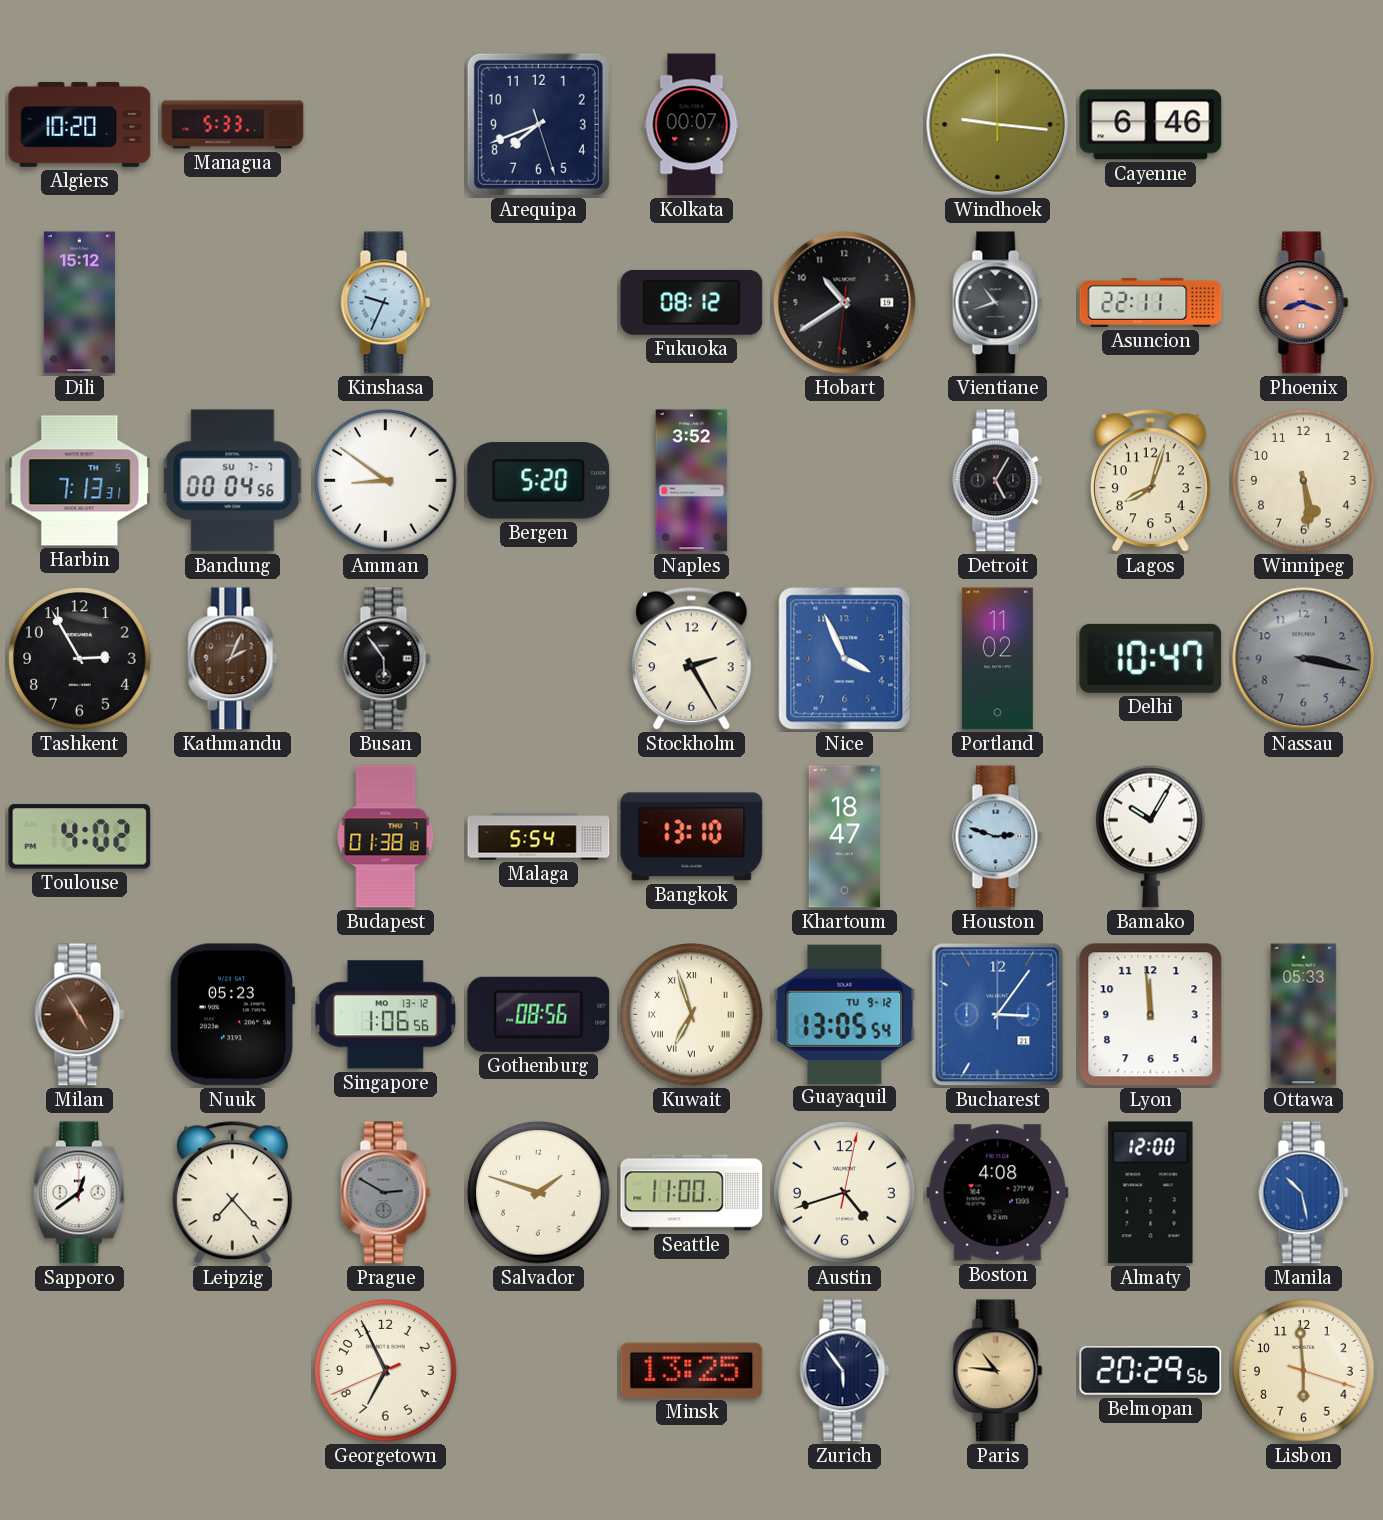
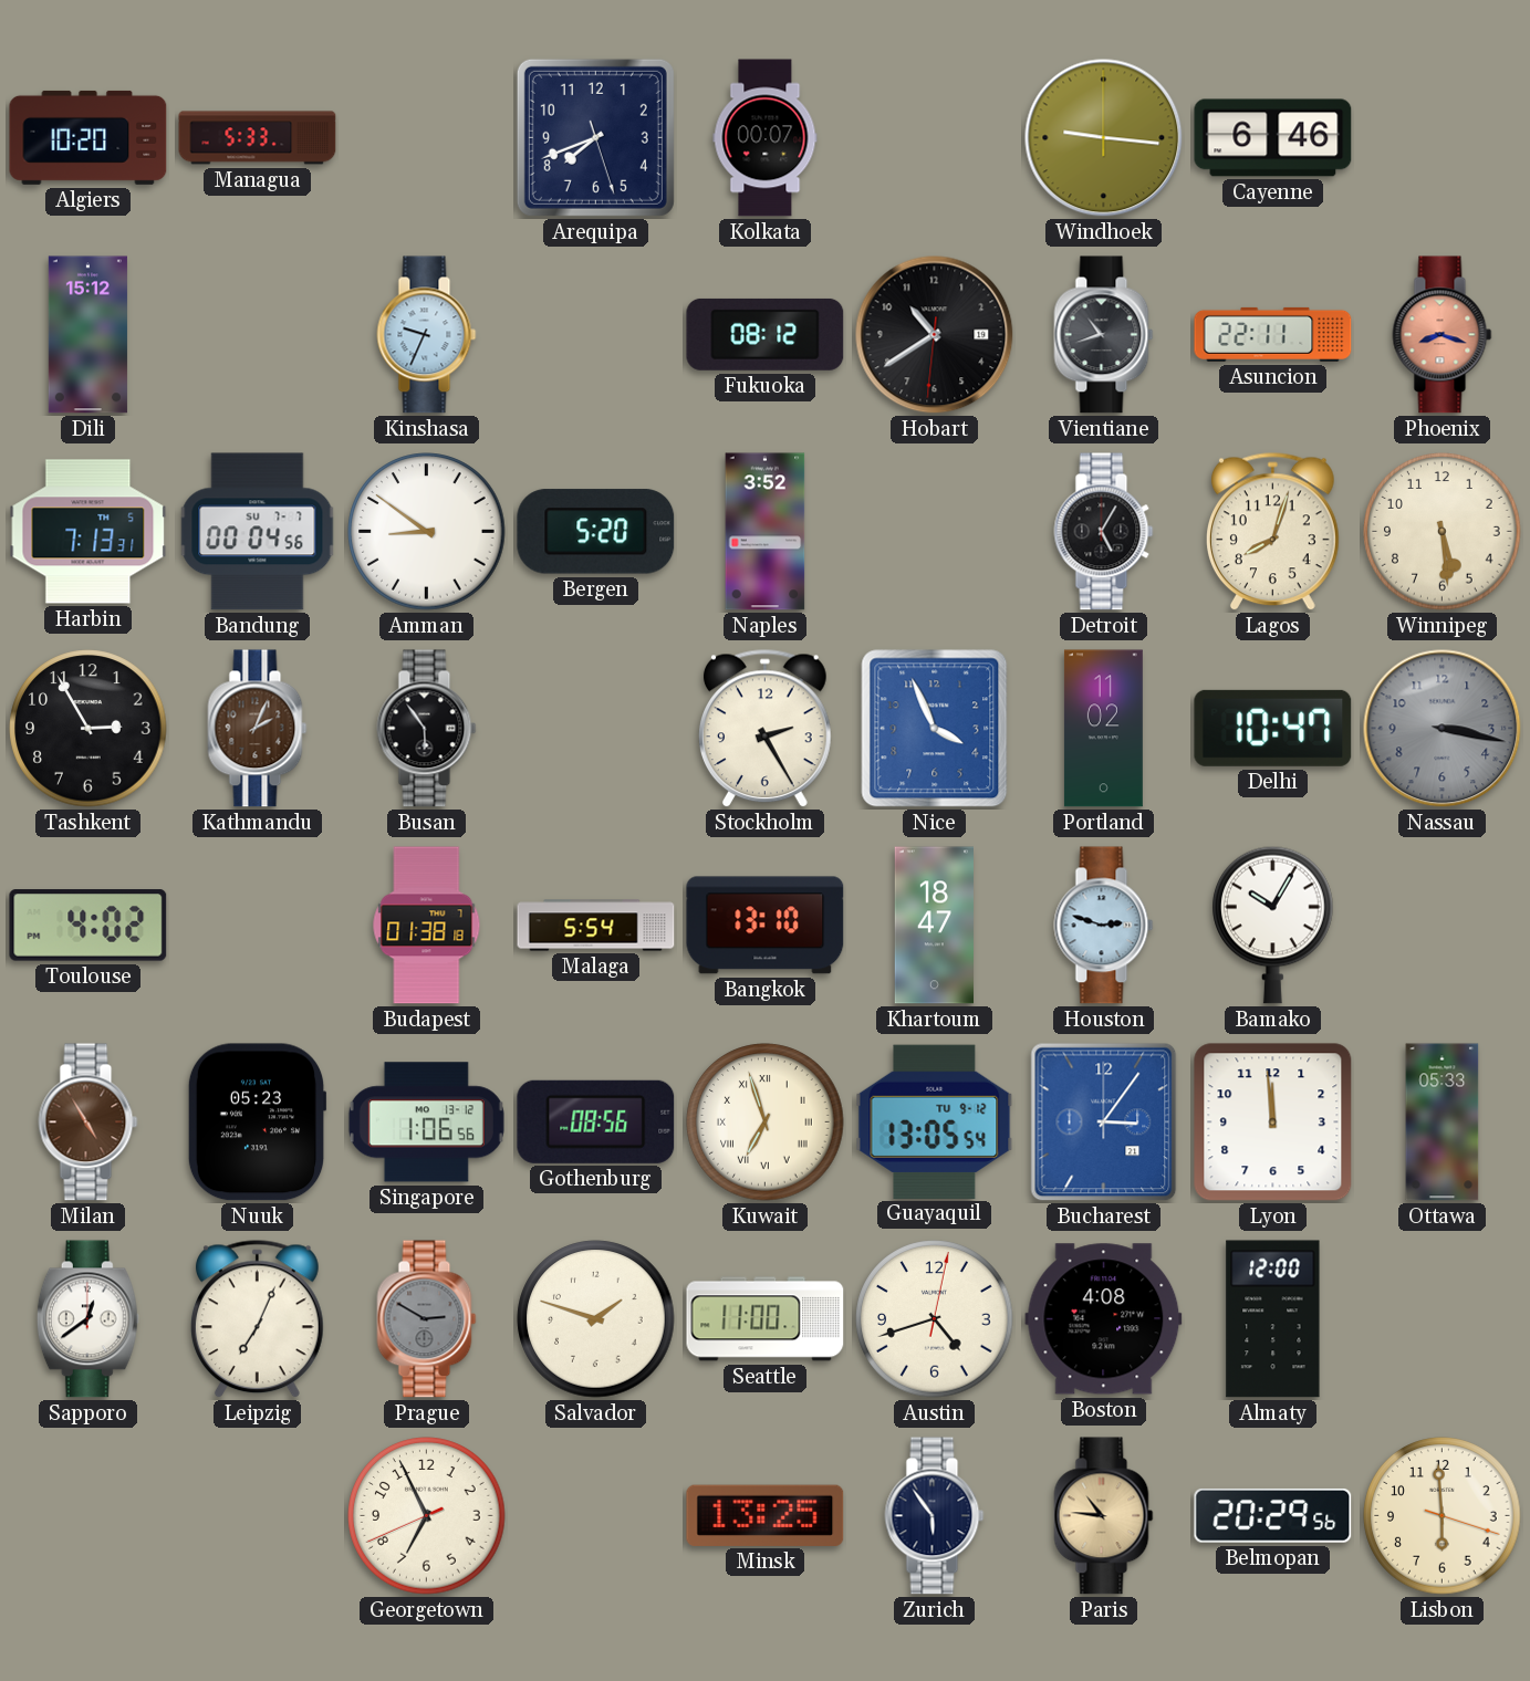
Leipzig: 7:23 -> 7:04
Manila: 10:28 -> none
